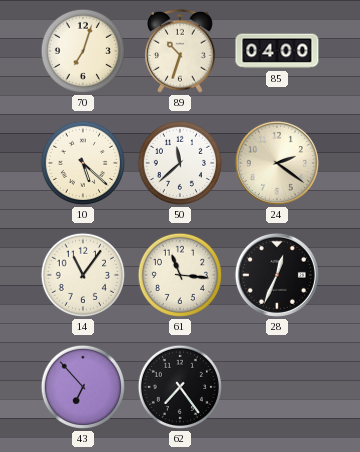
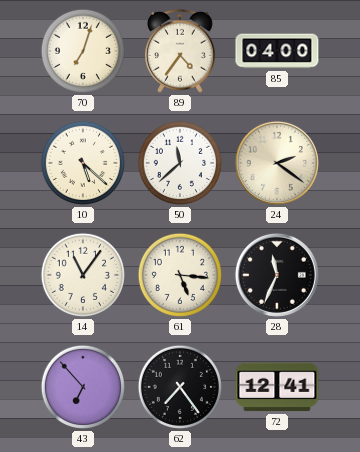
89: 10:33 -> 4:36
61: 11:16 -> 5:16
28: 12:34 -> 11:34
72: none -> 12:41
